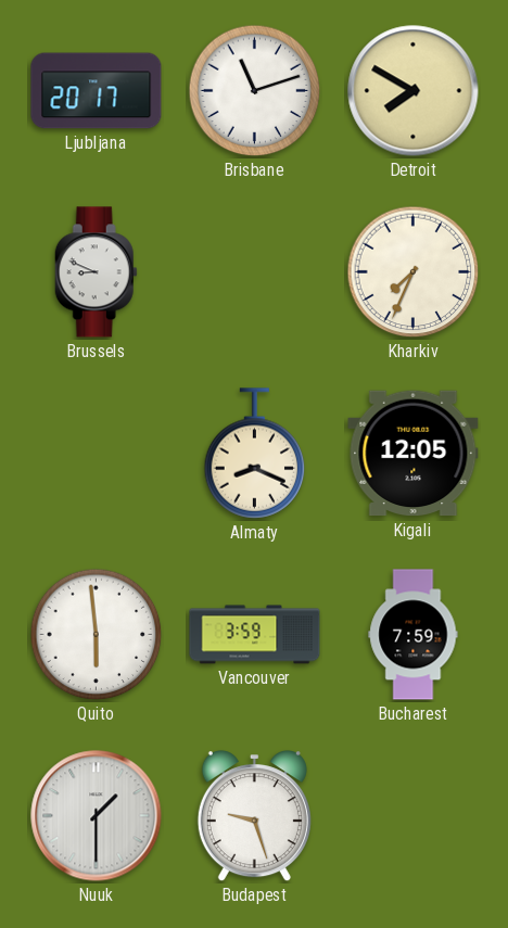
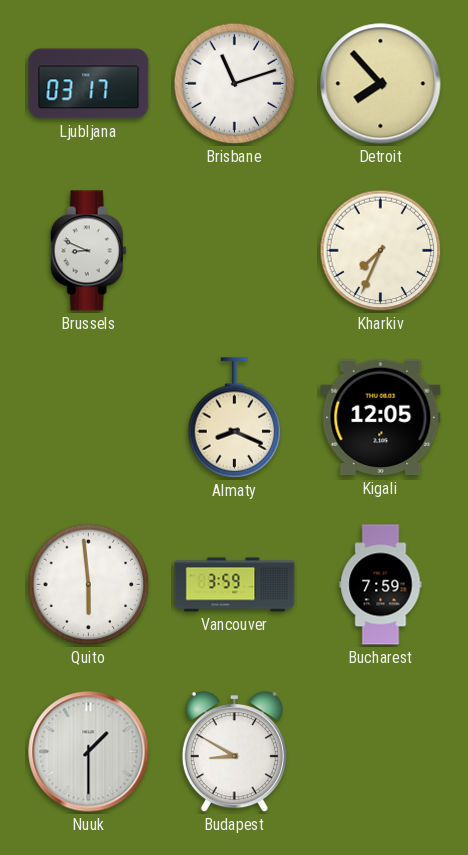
Ljubljana: 20:17 -> 03:17
Detroit: 7:50 -> 7:53
Budapest: 9:27 -> 8:50
